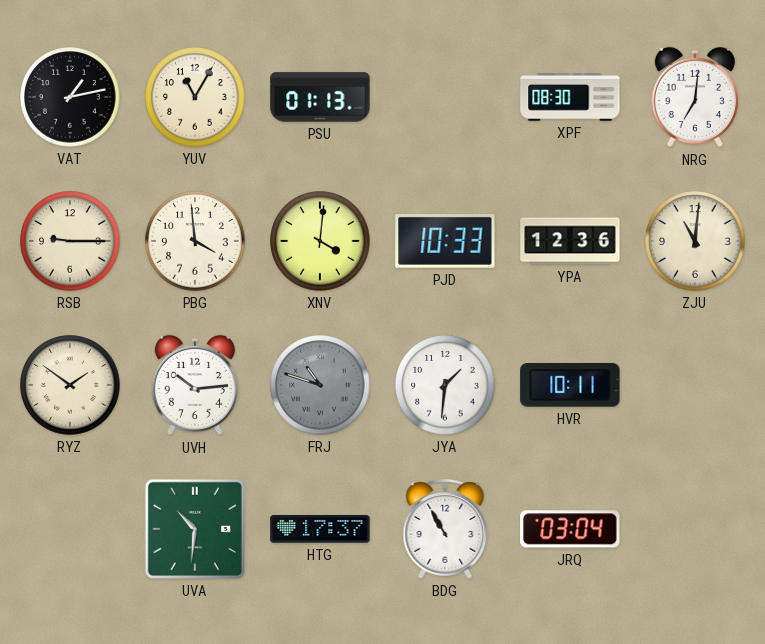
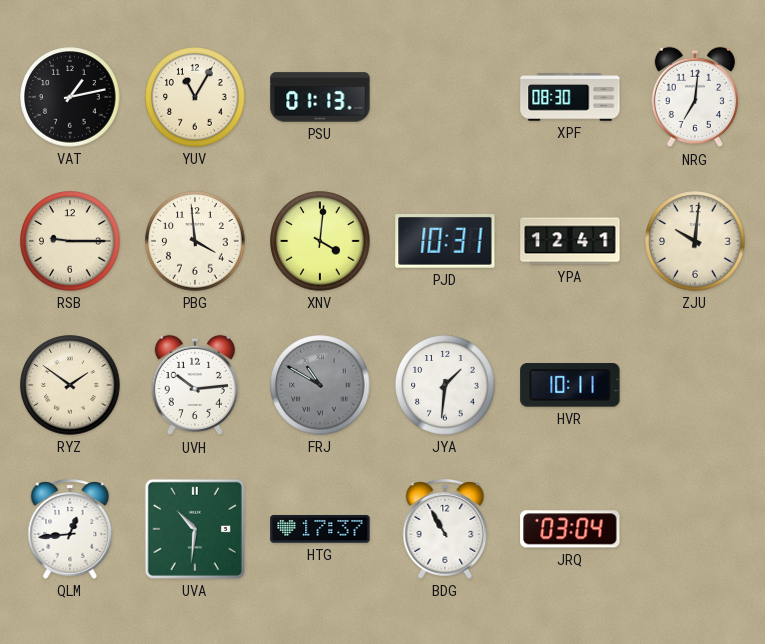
PJD: 10:33 -> 10:31
YPA: 12:36 -> 12:41
ZJU: 11:01 -> 10:01
FRJ: 10:48 -> 10:50
QLM: none -> 12:44
